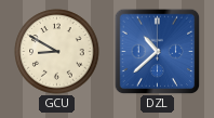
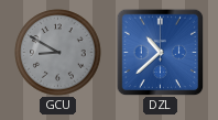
GCU dial: cream -> grey
